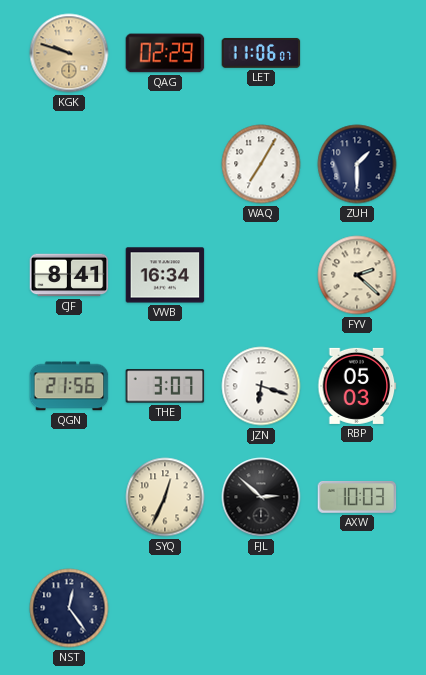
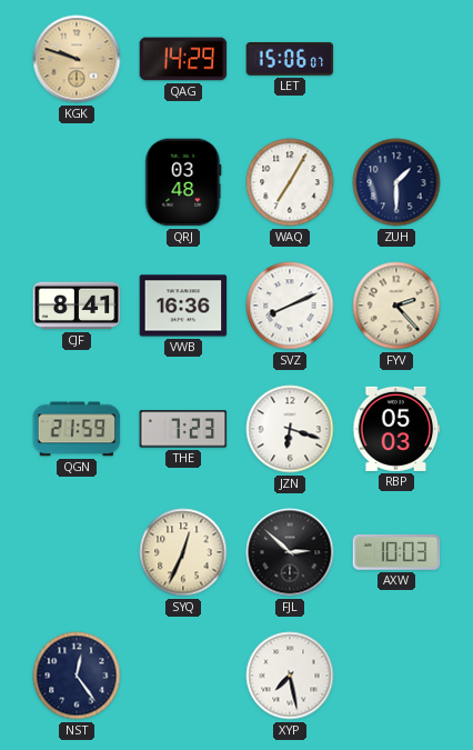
QAG: 02:29 -> 14:29
LET: 11:06 -> 15:06
QRJ: none -> 03:48
VWB: 16:34 -> 16:36
SVZ: none -> 8:11
FYV: 2:22 -> 2:23
QGN: 21:56 -> 21:59
THE: 3:07 -> 7:23
XYP: none -> 7:28
